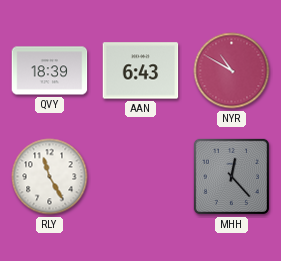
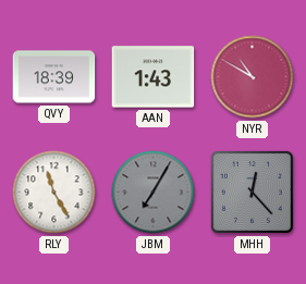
AAN: 6:43 -> 1:43
JBM: none -> 7:05
